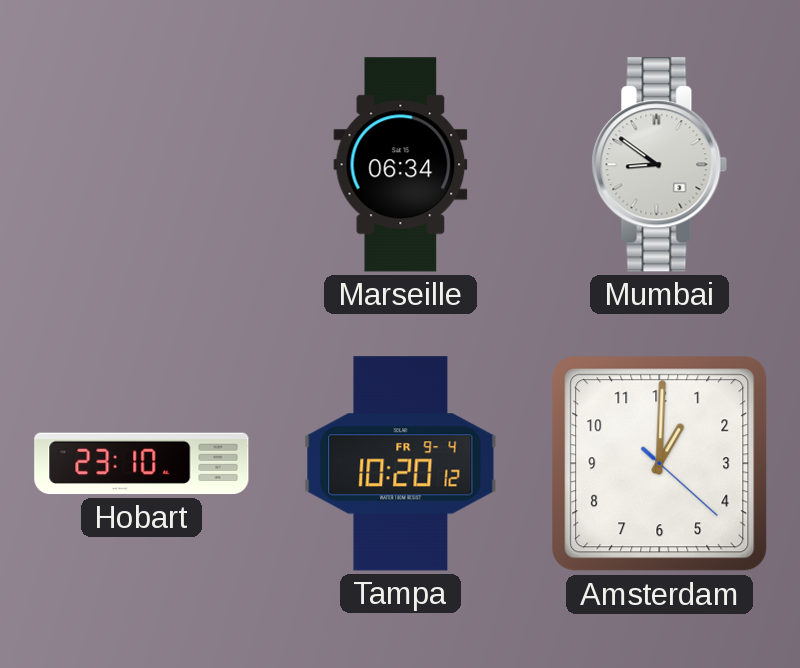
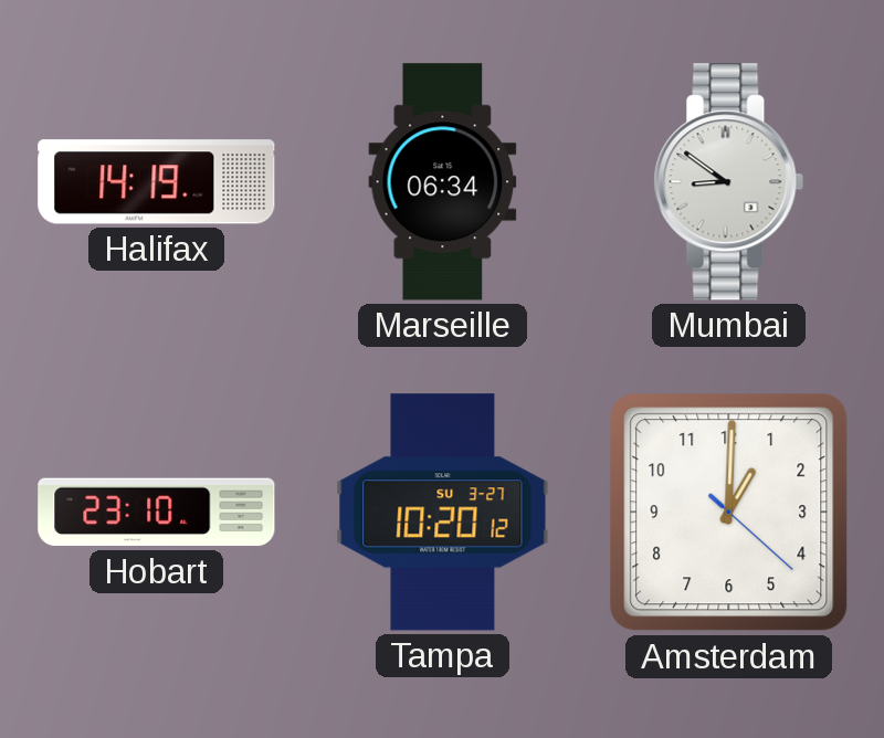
Halifax: none -> 14:19
Tampa date: FR 9-4 -> SU 3-27
